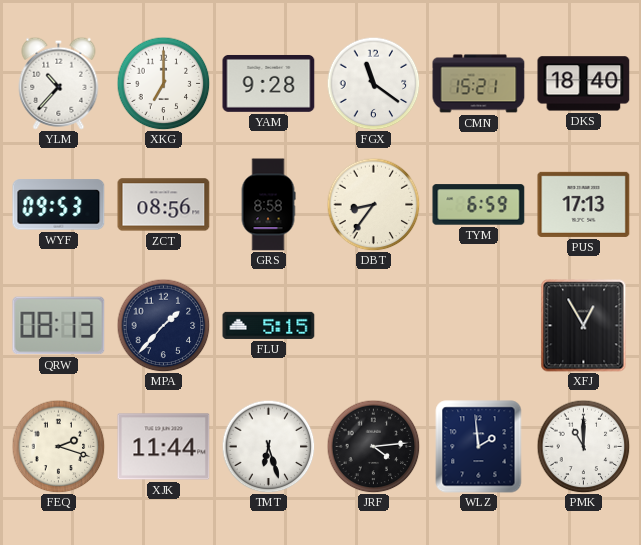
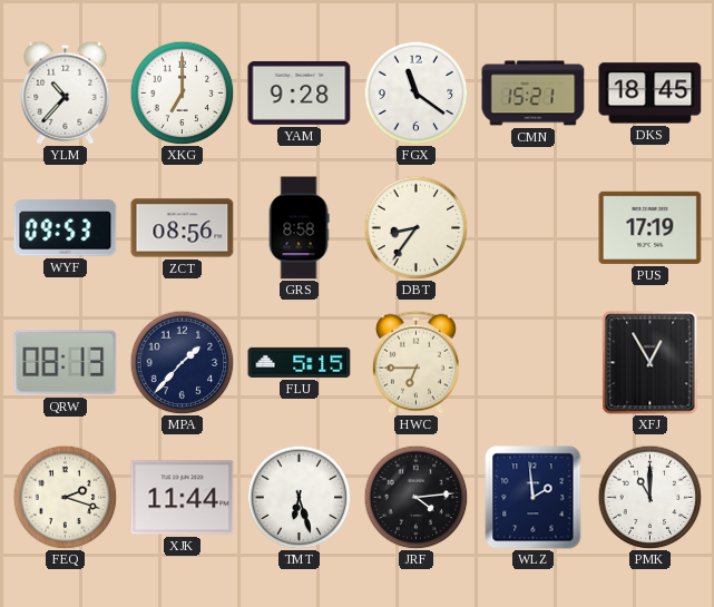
DKS: 18:40 -> 18:45
TYM: 6:59 -> none
PUS: 17:13 -> 17:19
HWC: none -> 6:45
